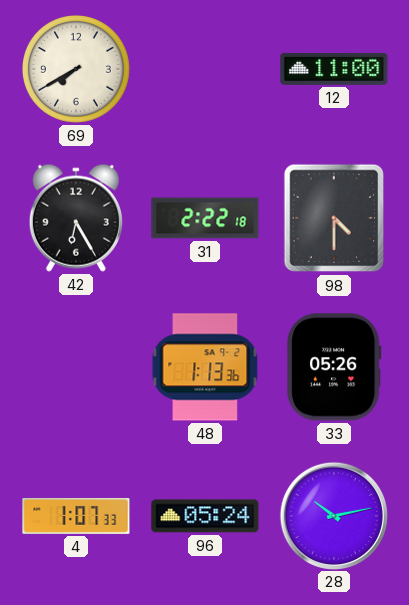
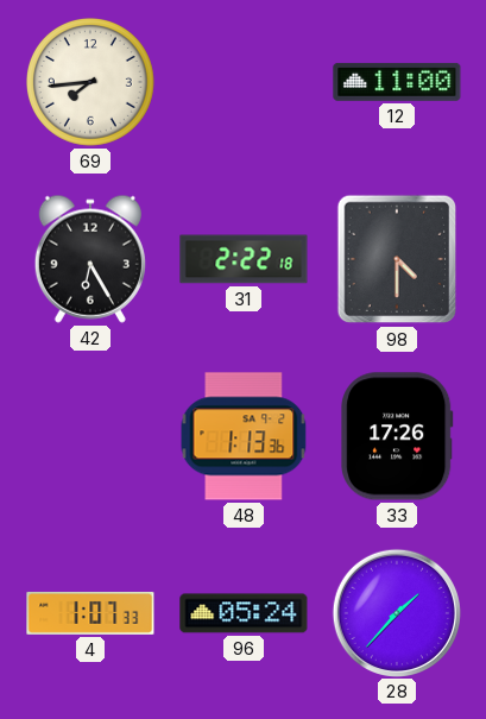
69: 7:40 -> 7:44
33: 05:26 -> 17:26
28: 10:13 -> 1:37
